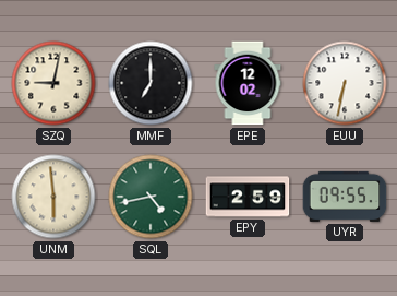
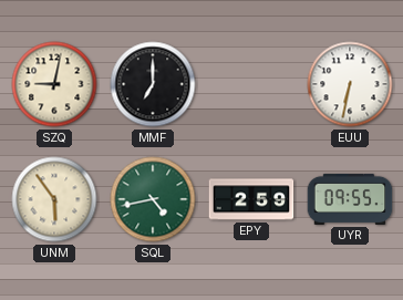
EPE: 12:02 -> none
UNM: 5:59 -> 5:54
